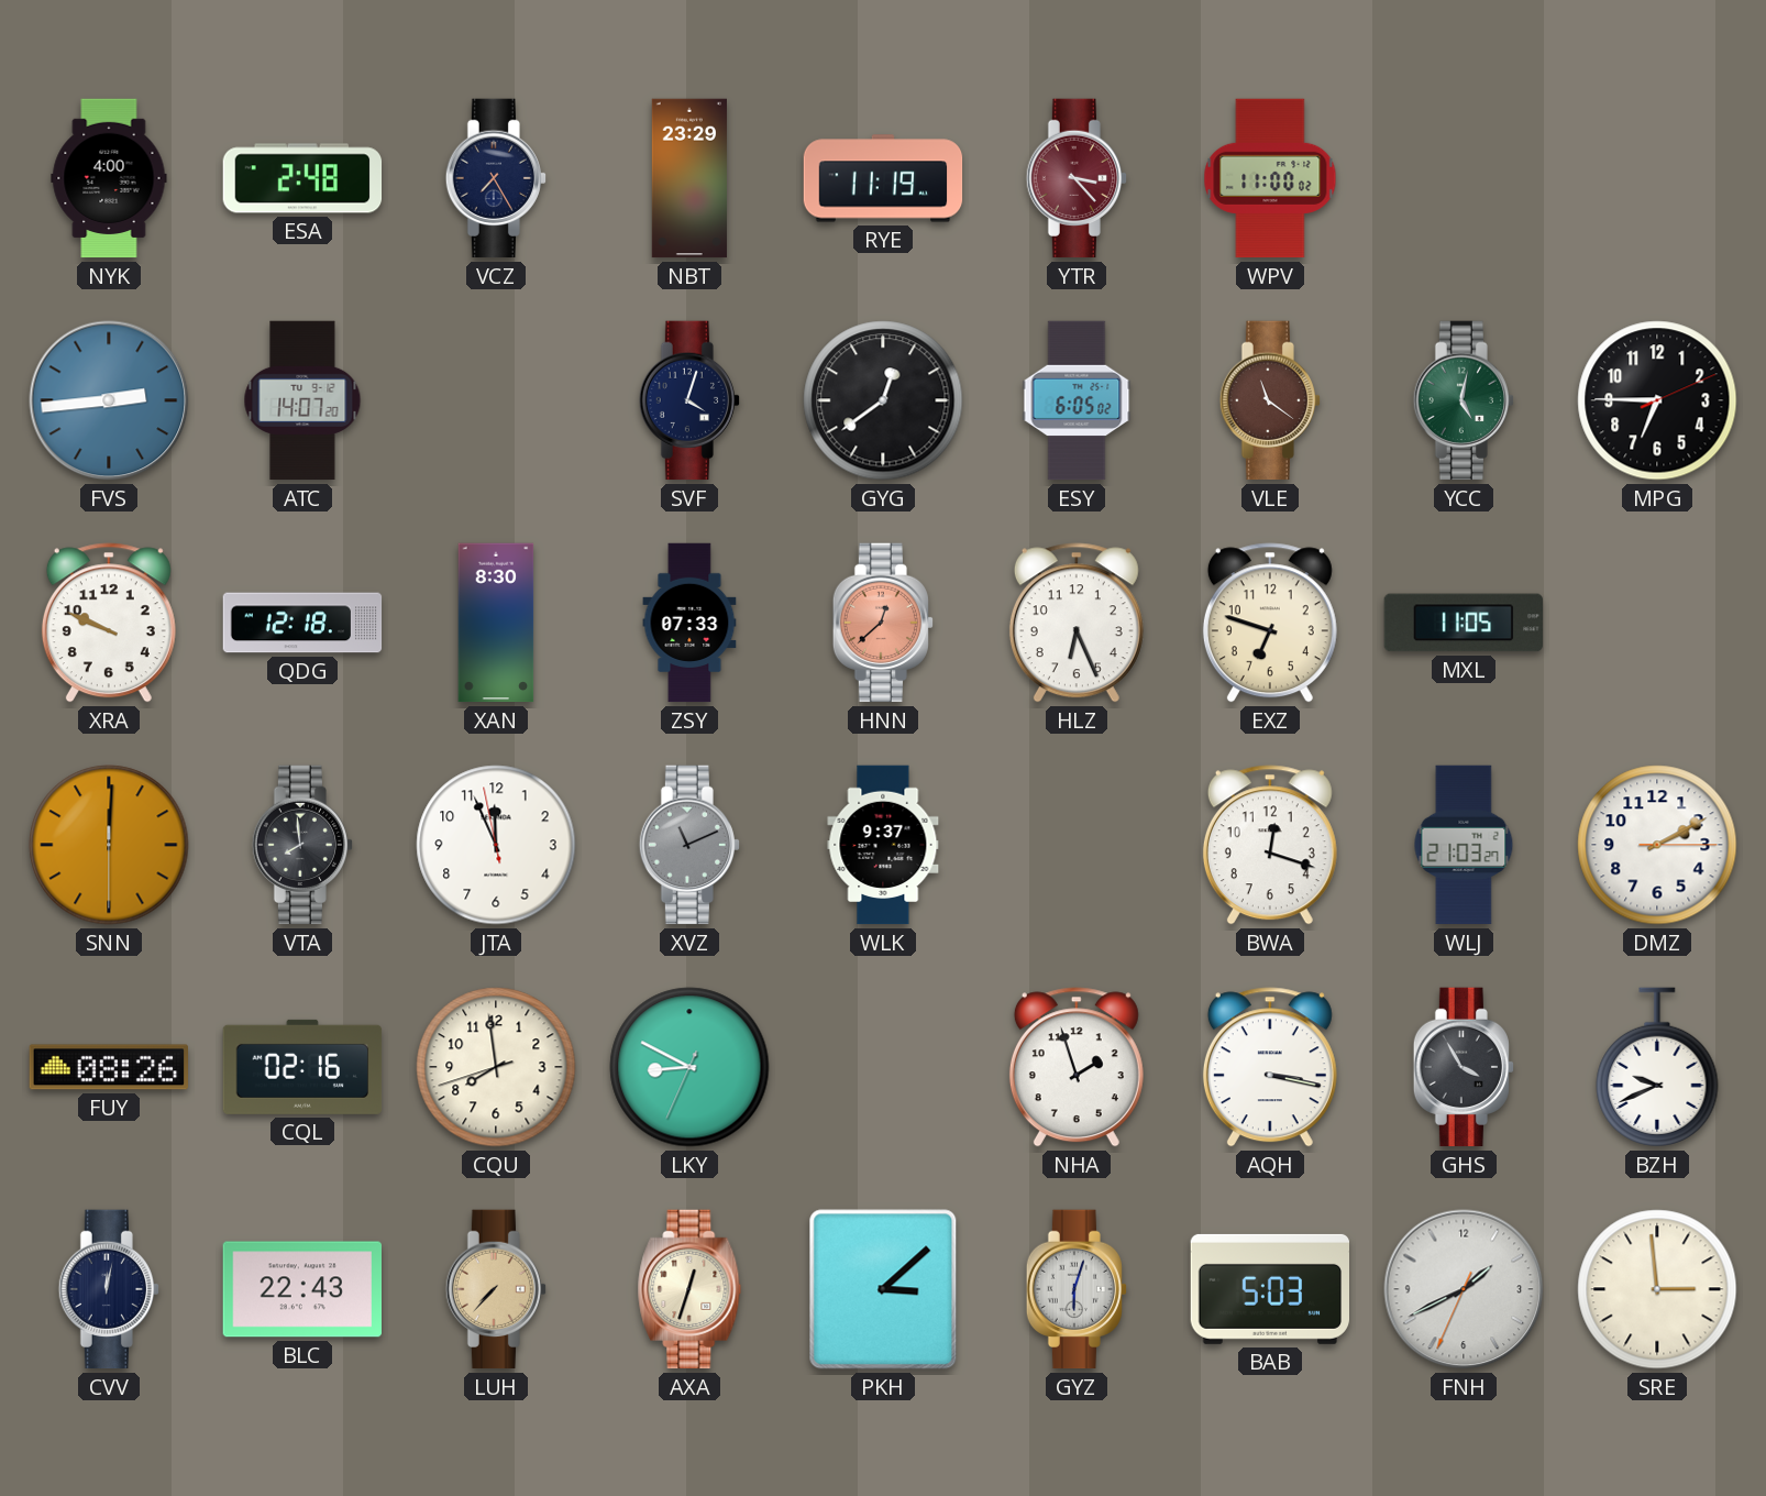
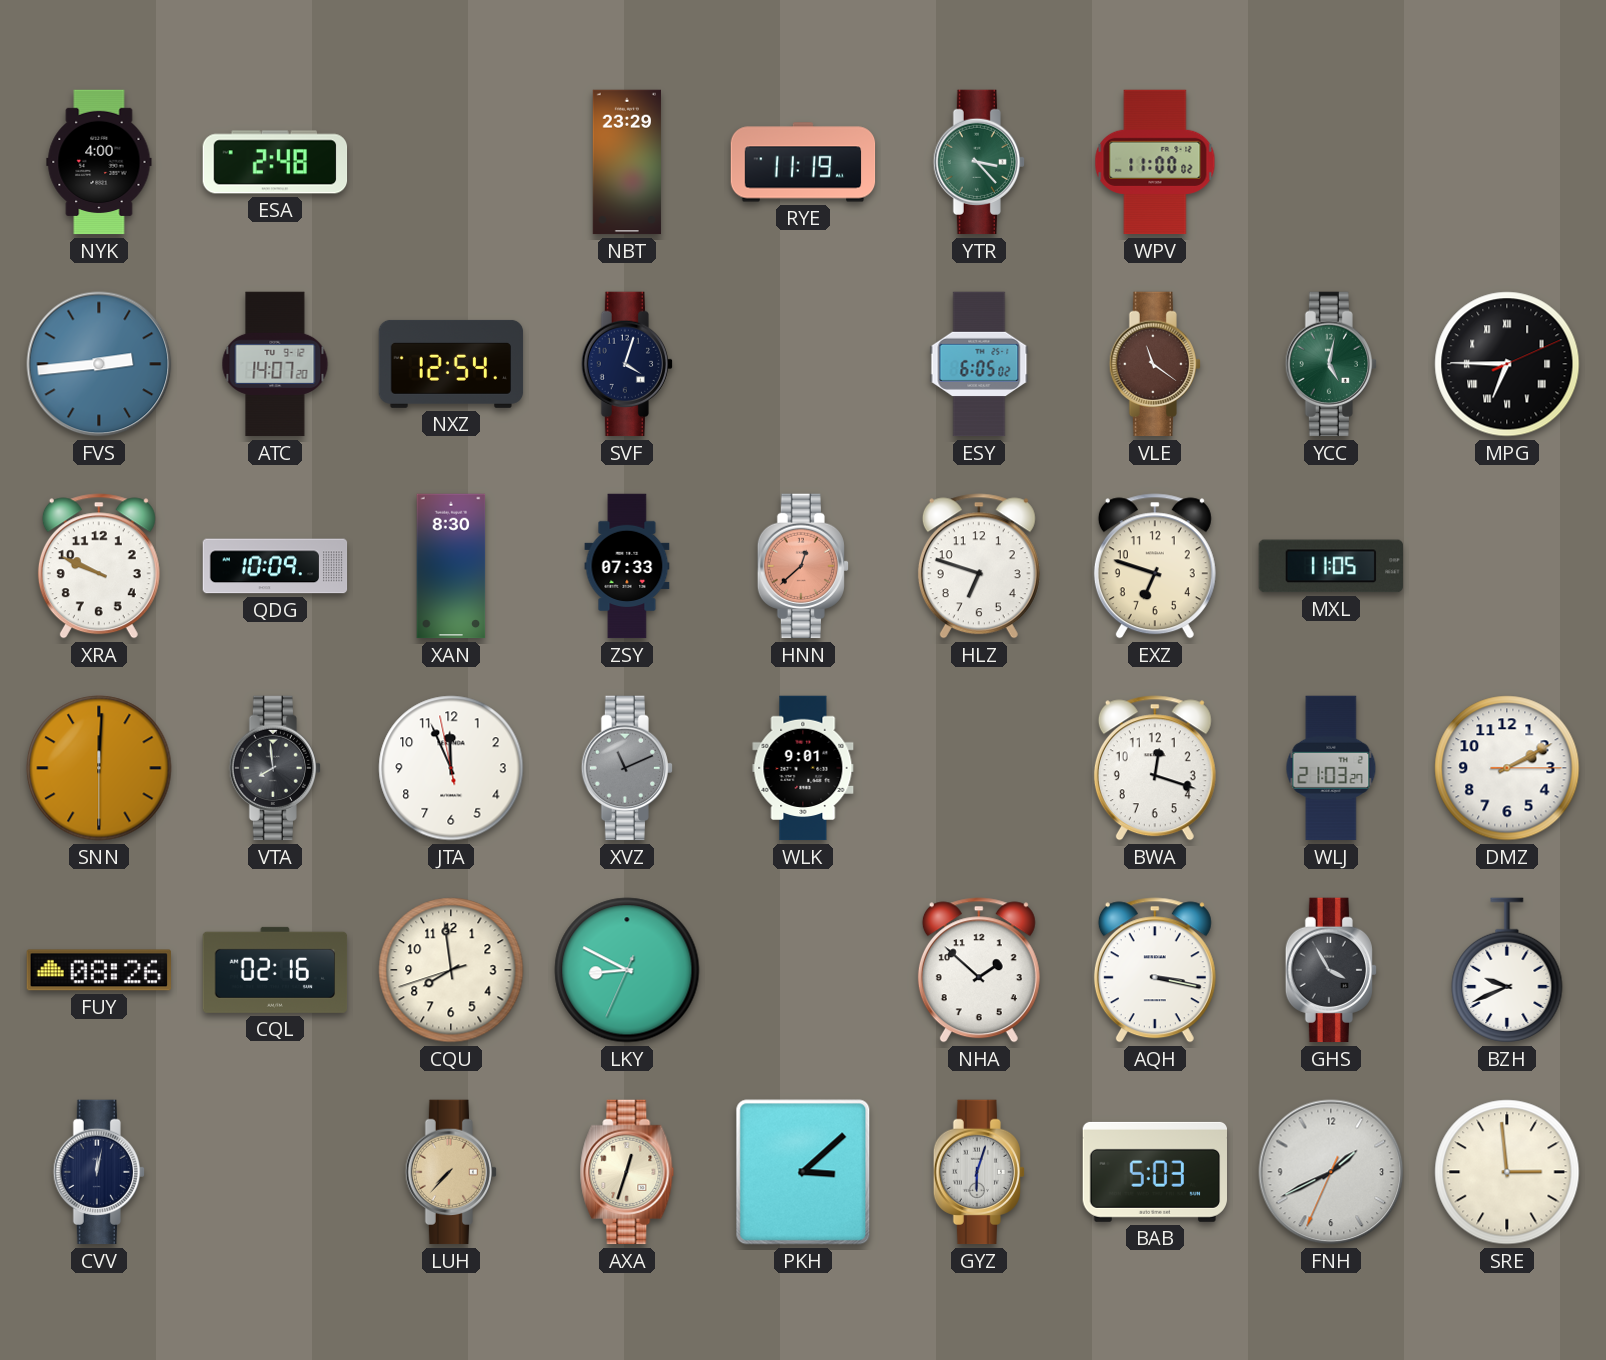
VCZ: 7:25 -> none
YTR dial: burgundy -> green
NXZ: none -> 12:54
GYG: 12:39 -> none
MPG numerals: Arabic -> Roman
QDG: 12:18 -> 10:09
HLZ: 6:26 -> 6:48
WLK: 9:37 -> 9:01
NHA: 1:57 -> 1:52
BLC: 22:43 -> none
